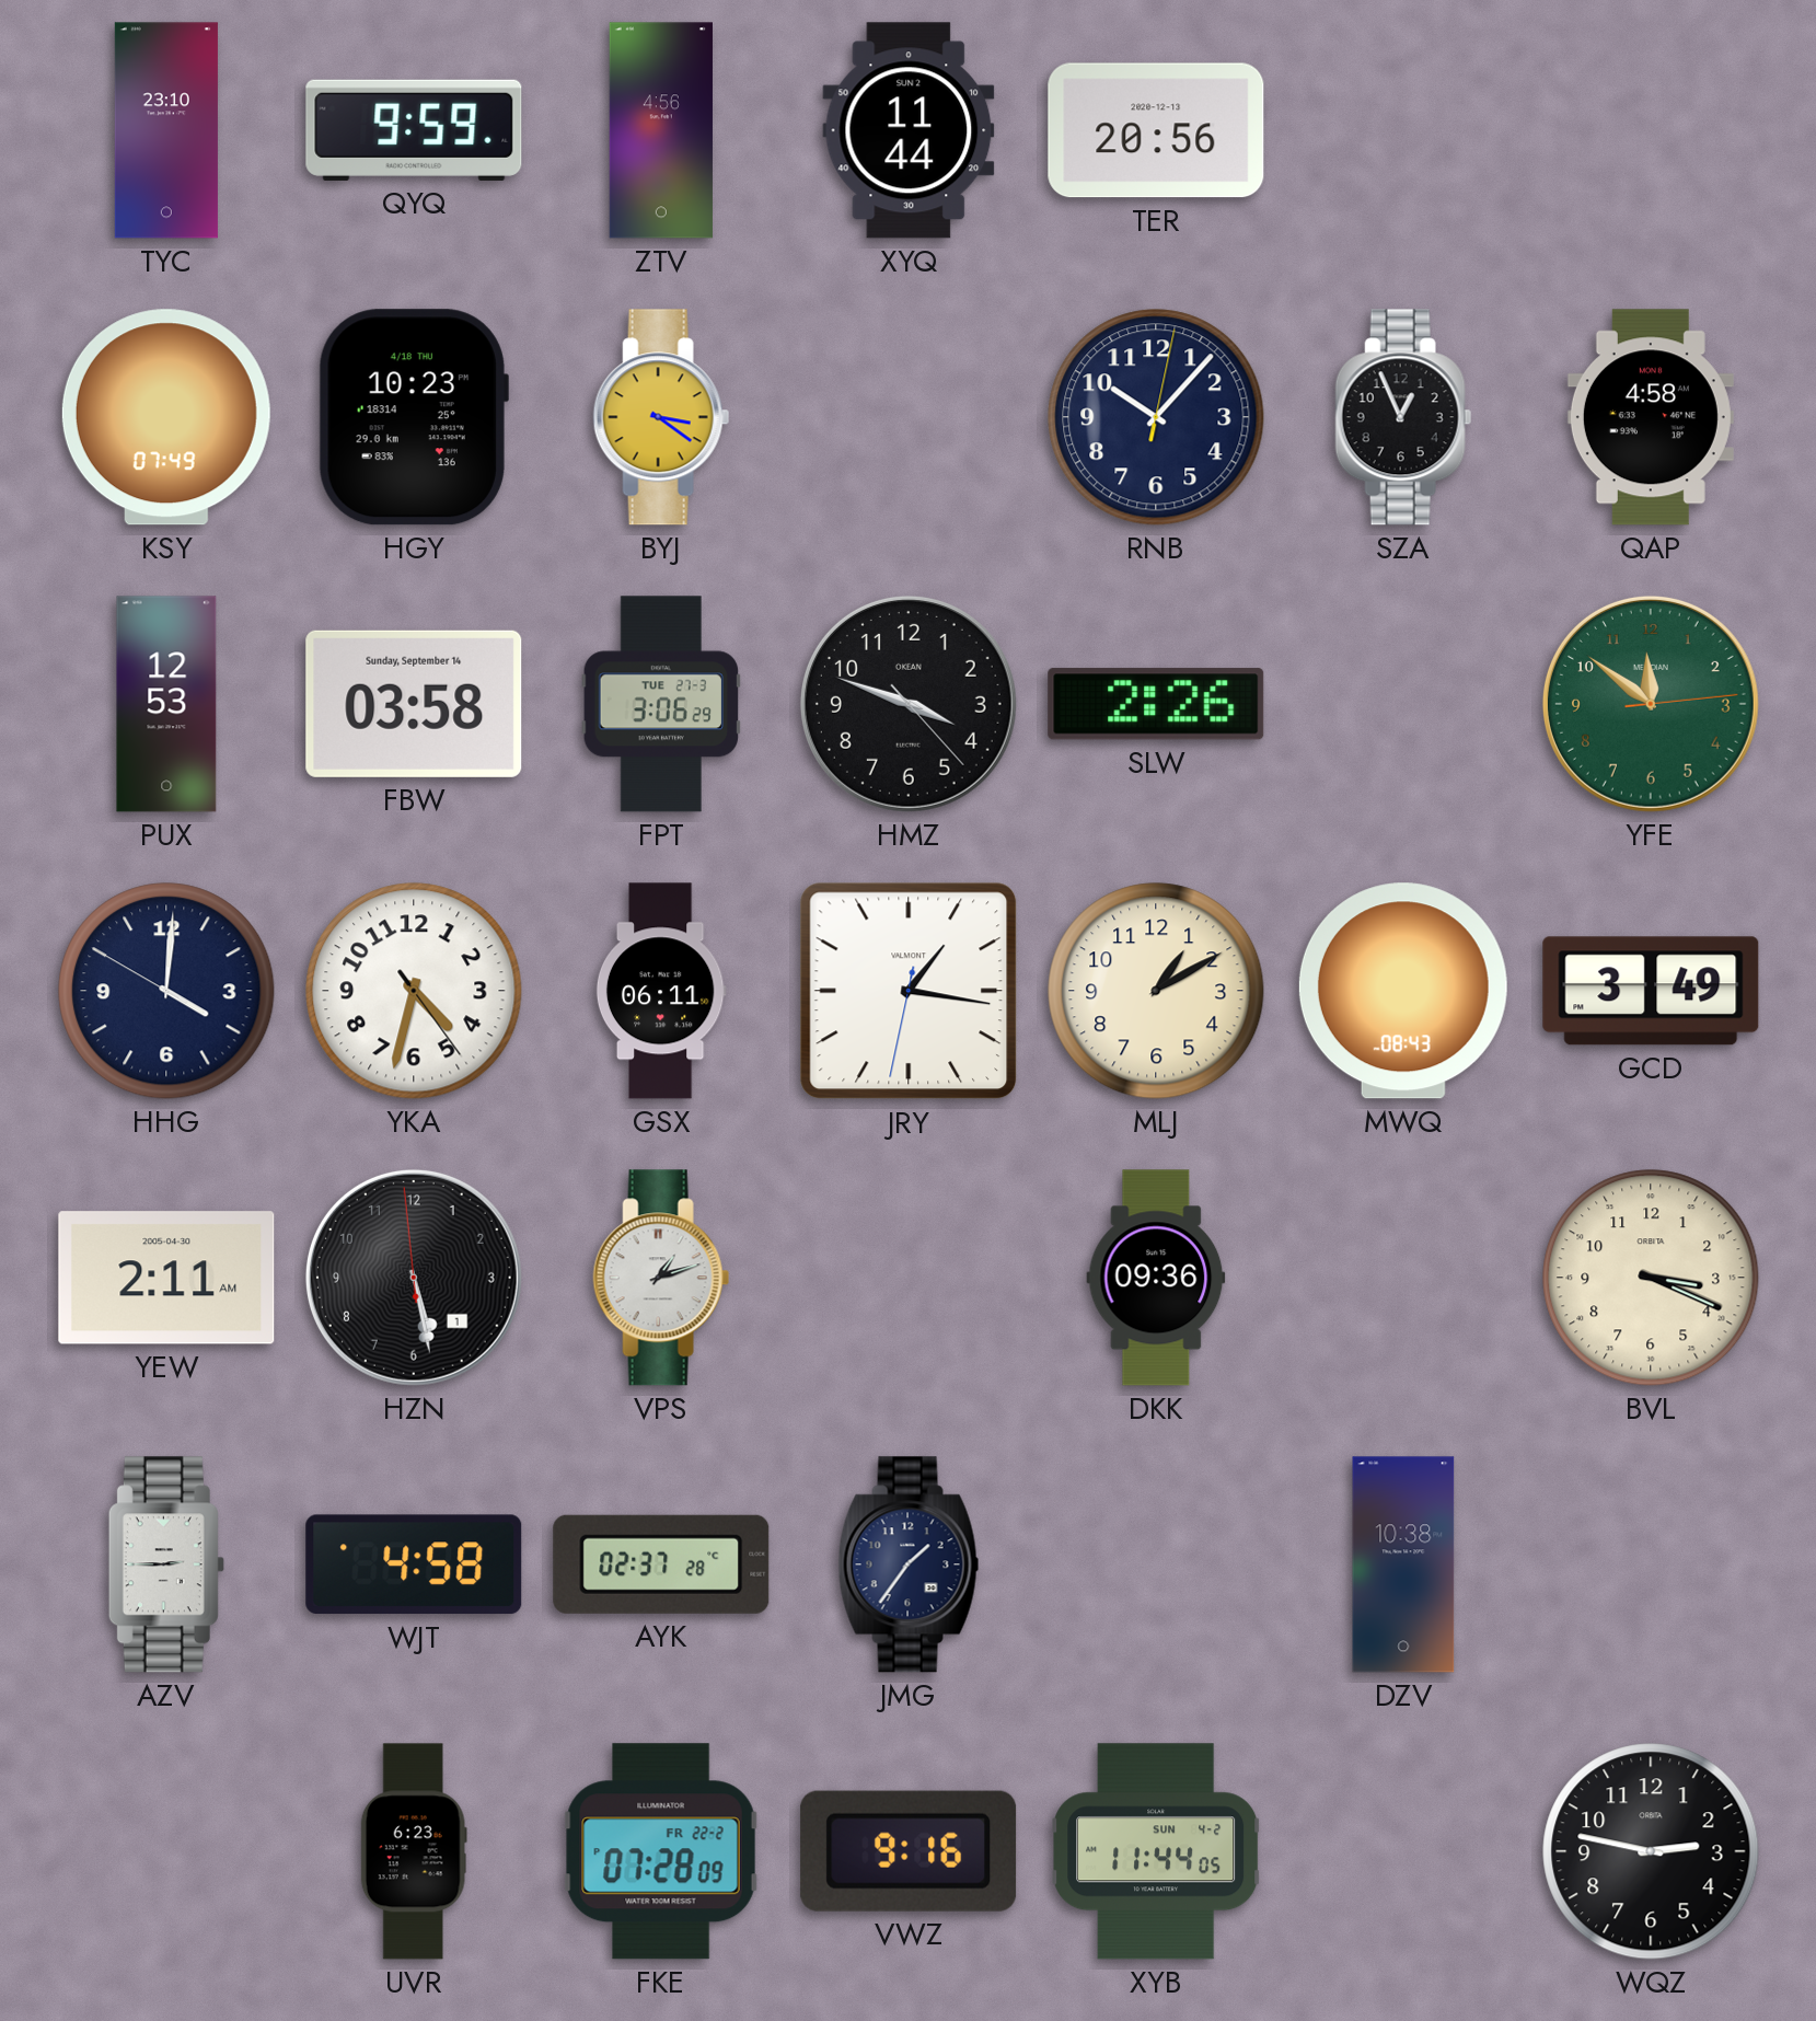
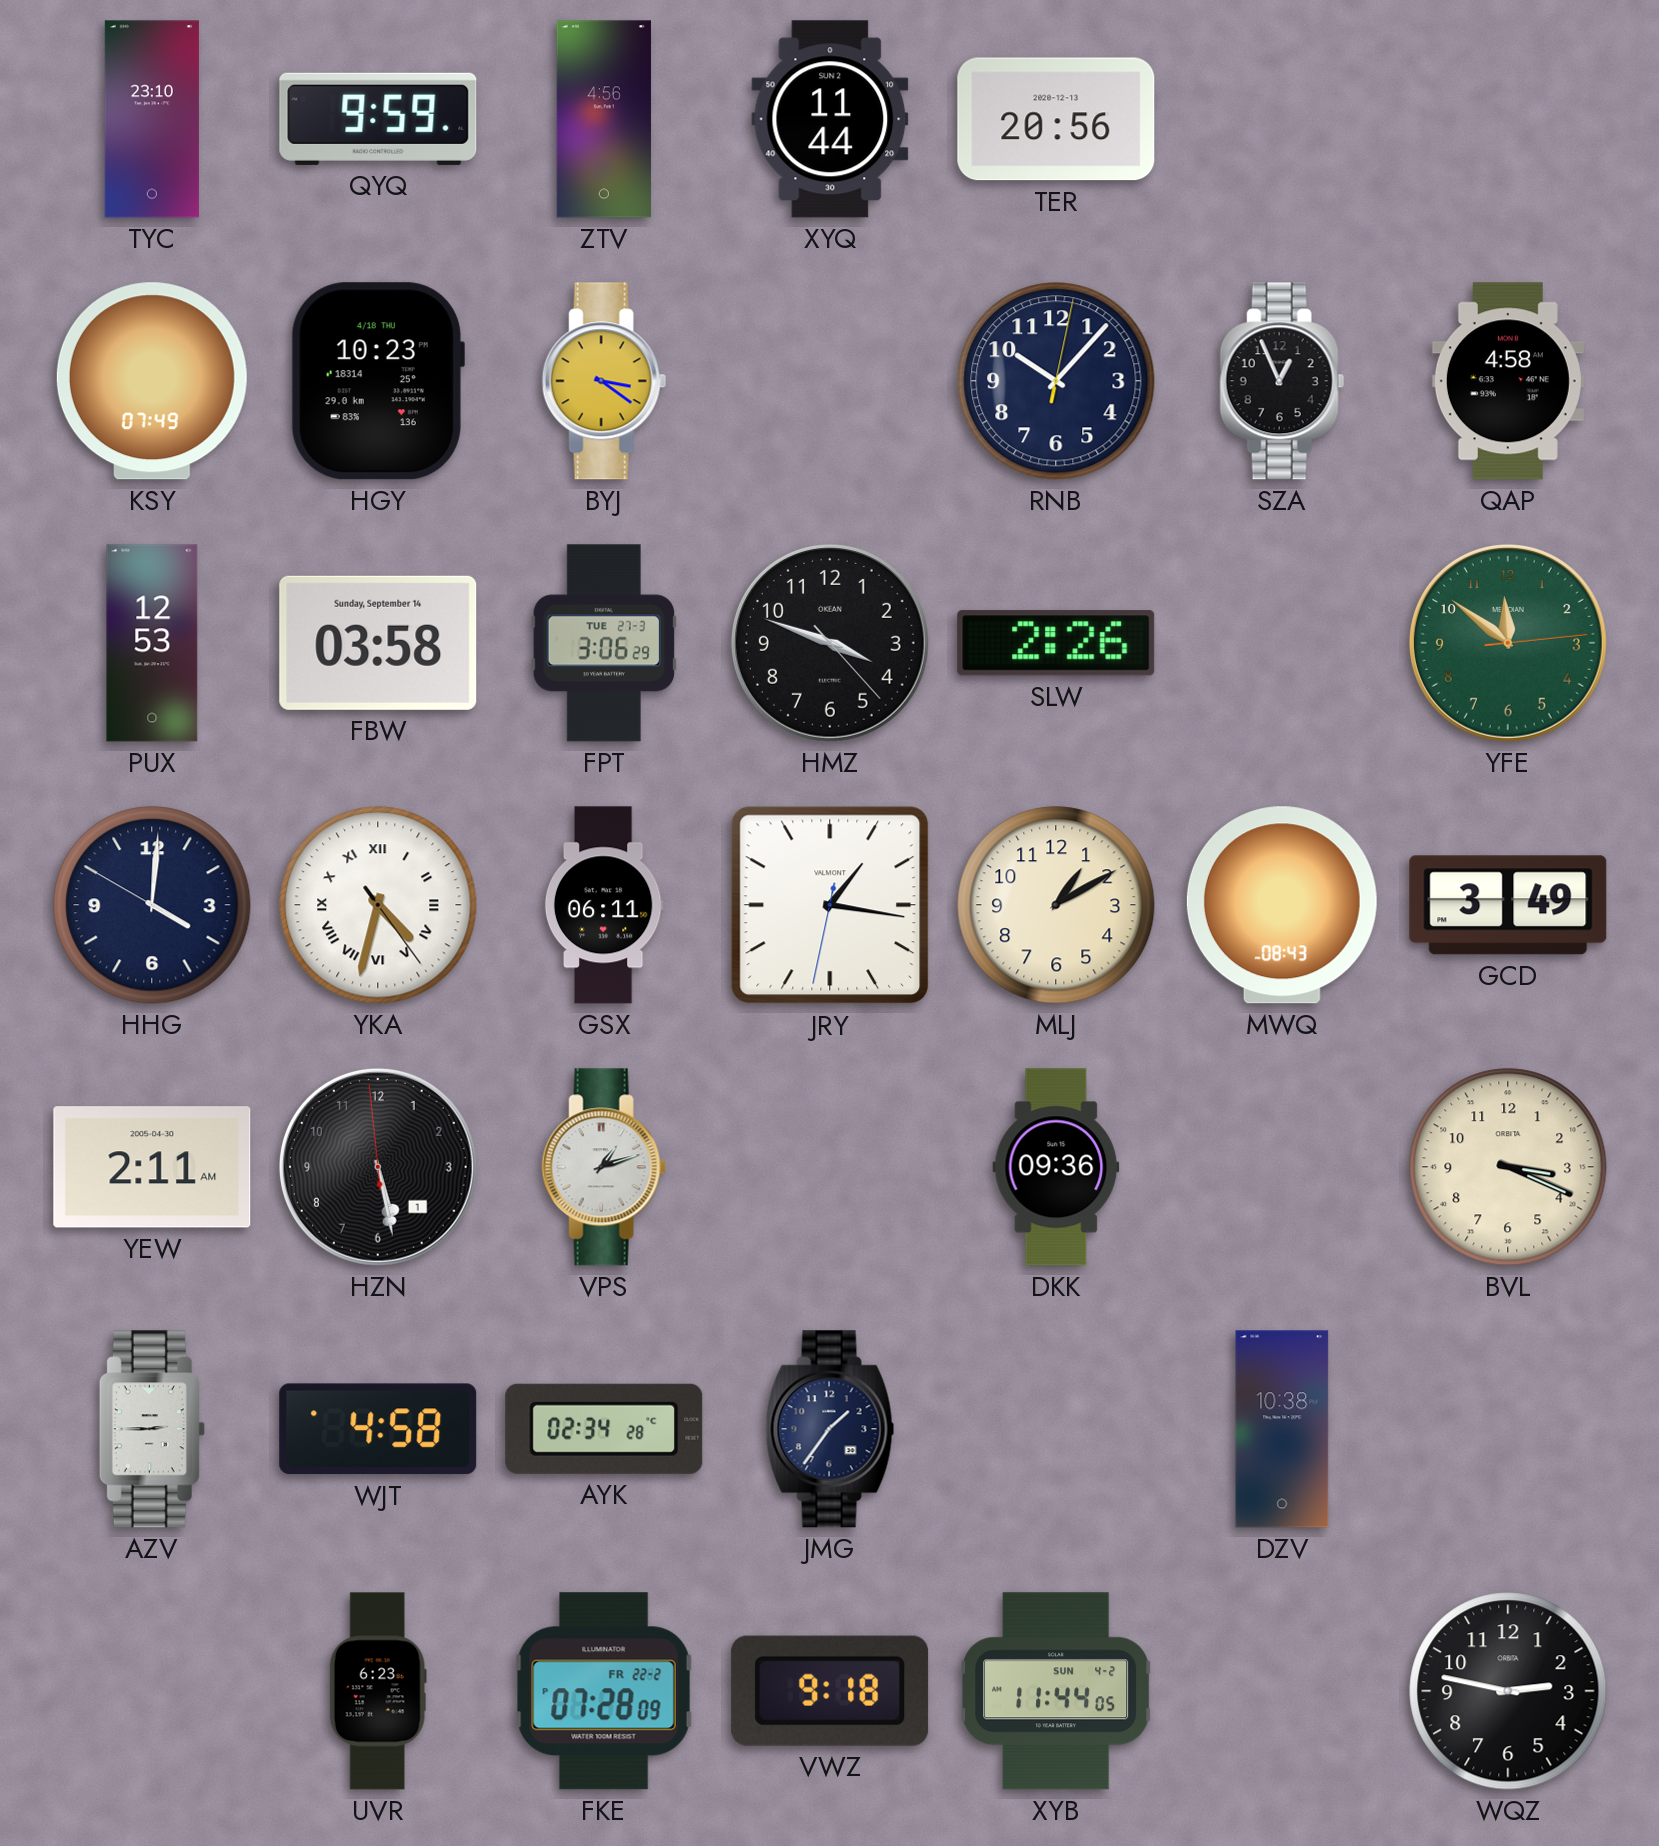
YKA numerals: Arabic -> Roman
AYK: 02:37 -> 02:34
VWZ: 9:16 -> 9:18
